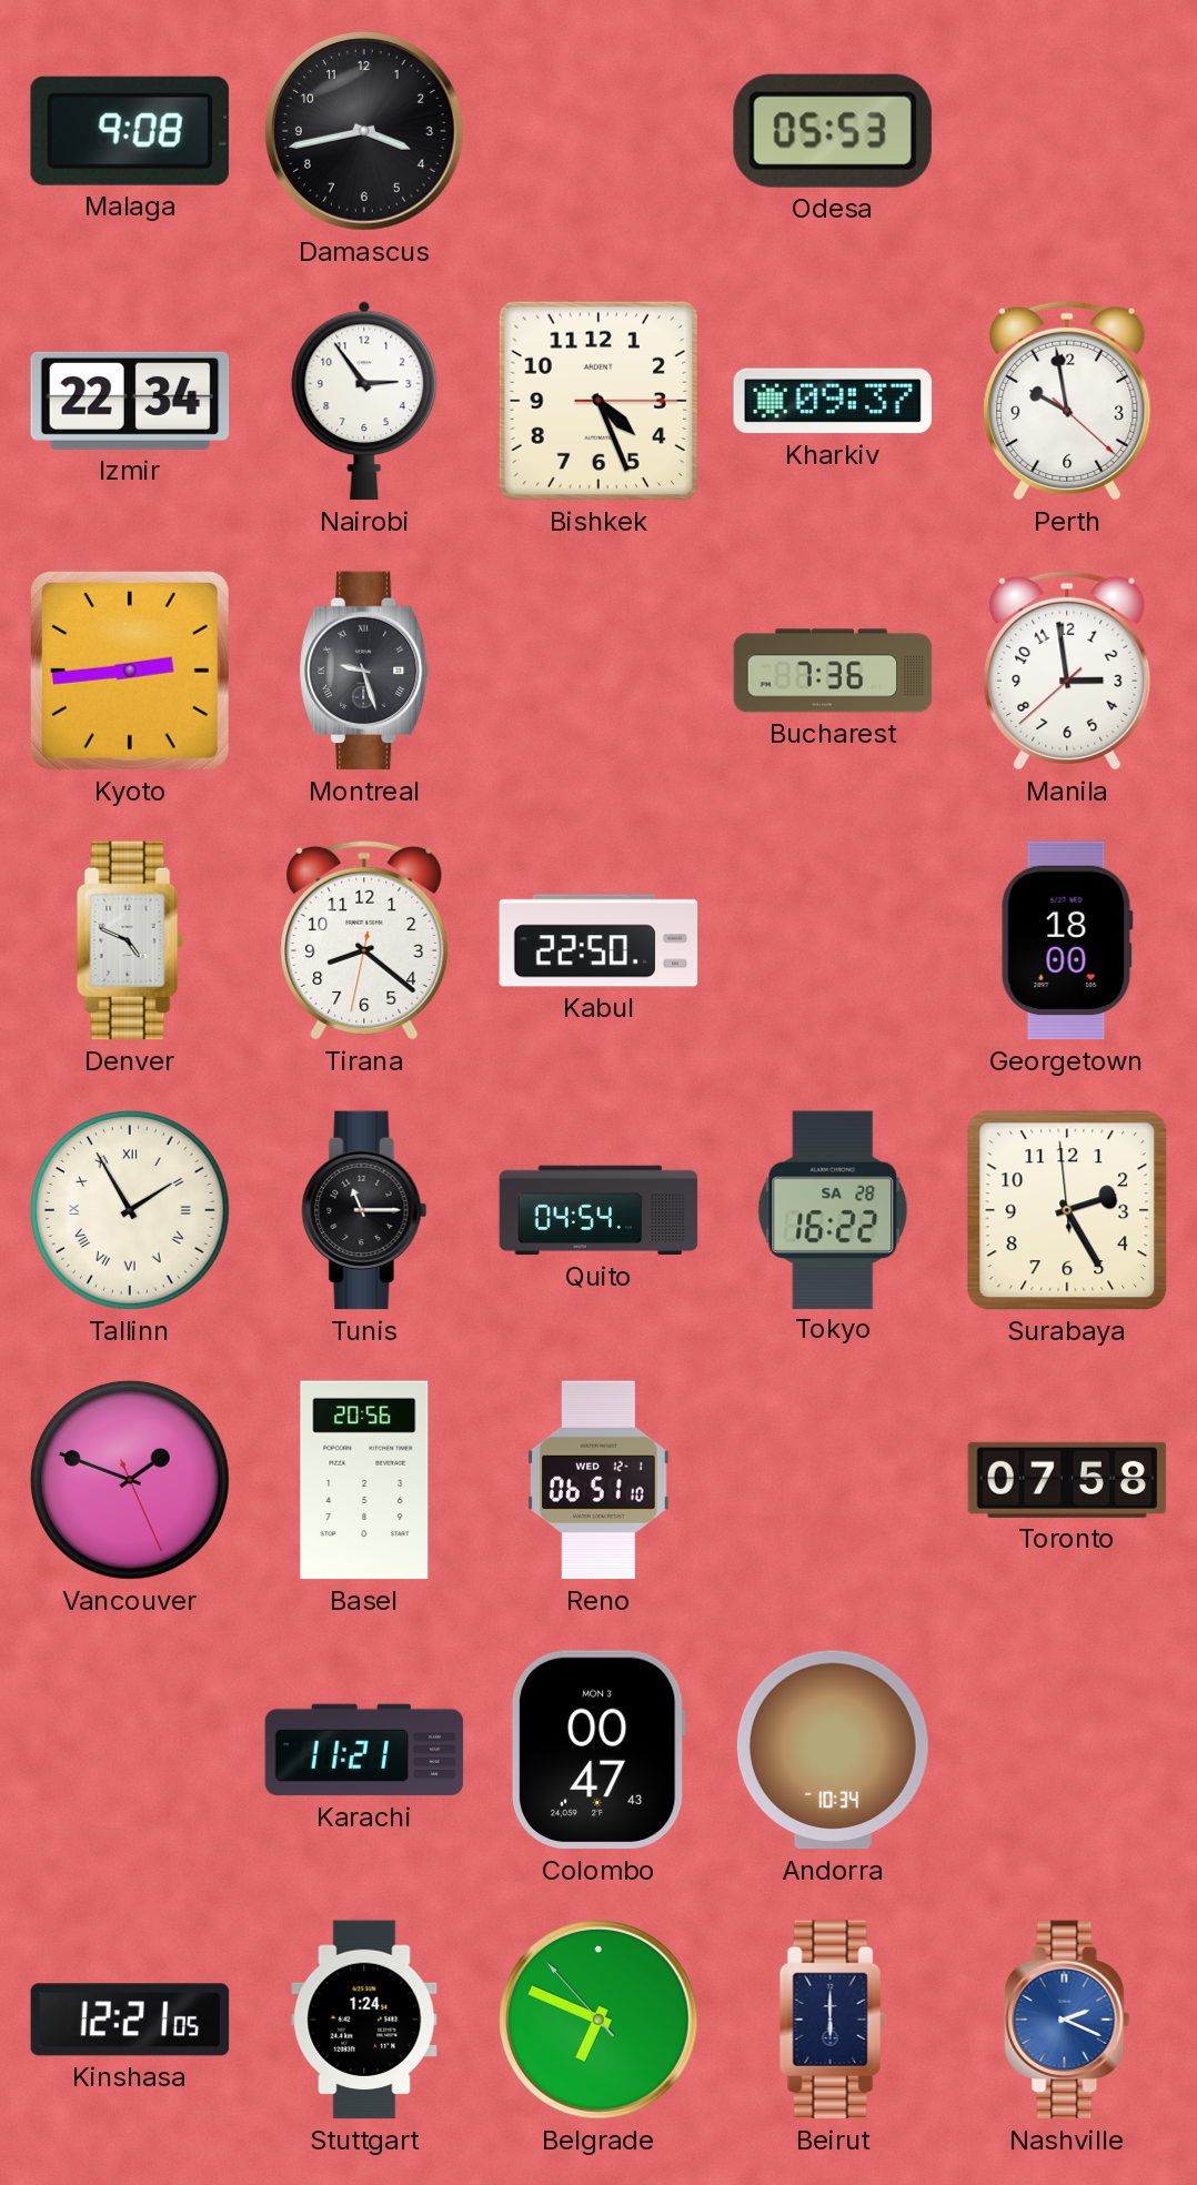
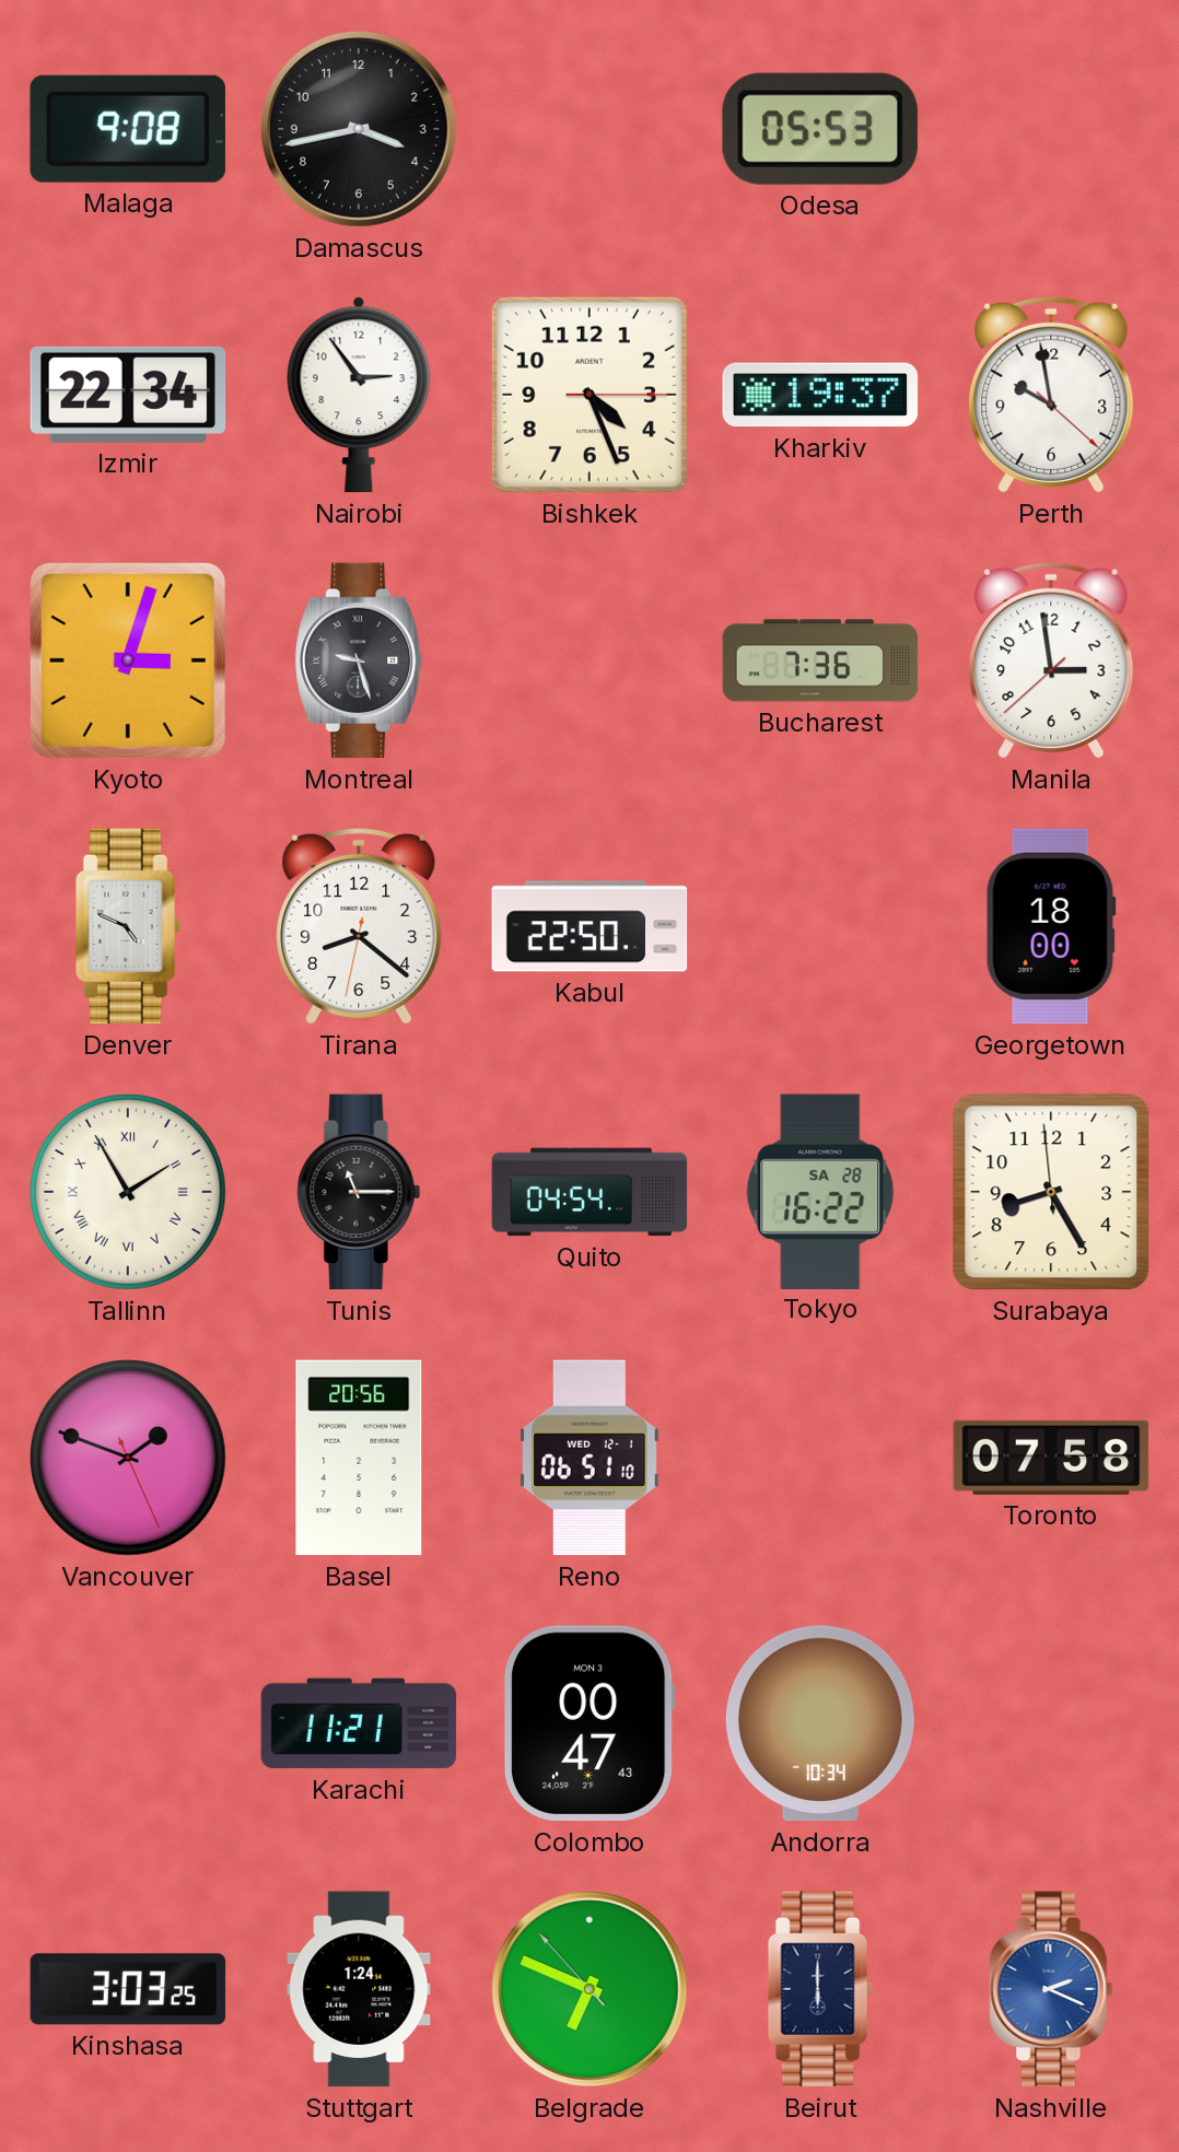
Kharkiv: 09:37 -> 19:37
Kyoto: 2:44 -> 3:03
Surabaya: 2:24 -> 8:24
Kinshasa: 12:21 -> 3:03
